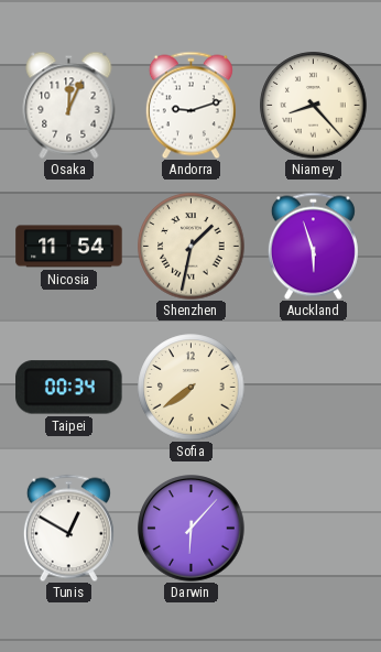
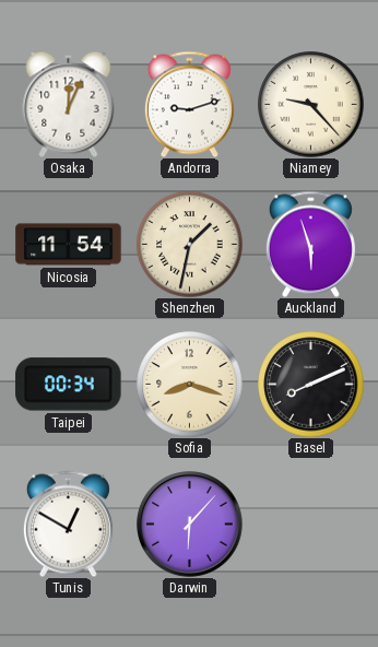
Niamey: 8:23 -> 9:23
Sofia: 7:39 -> 8:18
Basel: none -> 8:11
